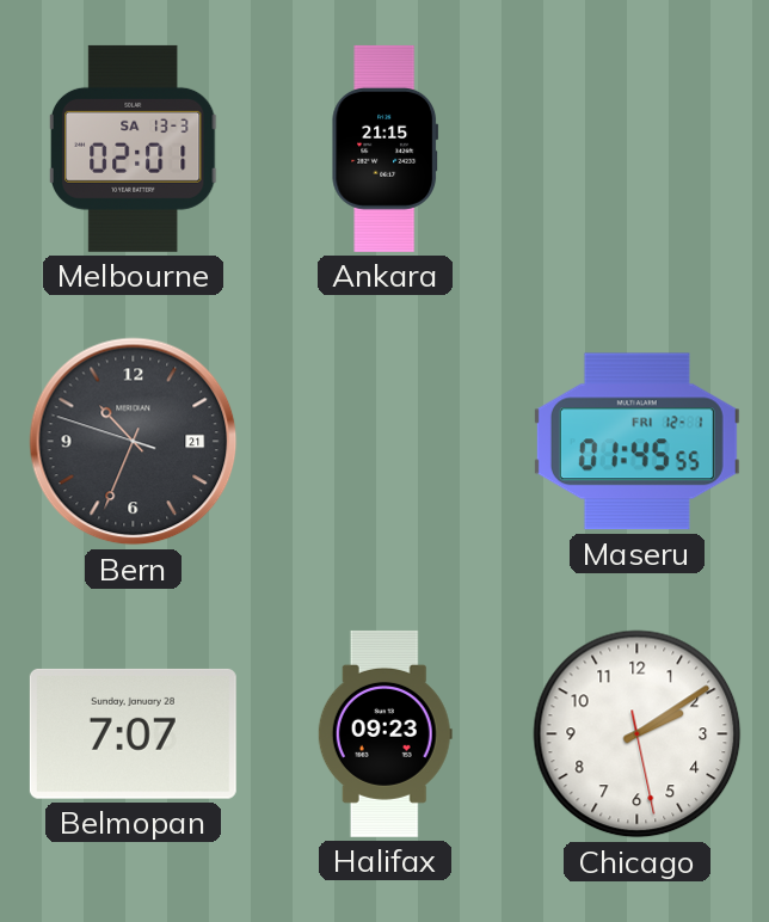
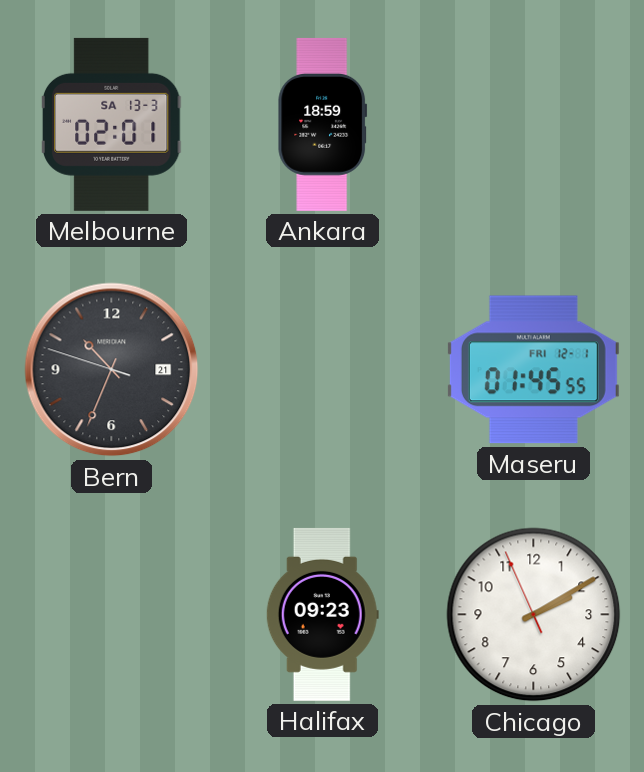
Ankara: 21:15 -> 18:59
Belmopan: 7:07 -> none
Chicago: 2:09:28 -> 2:09:56
